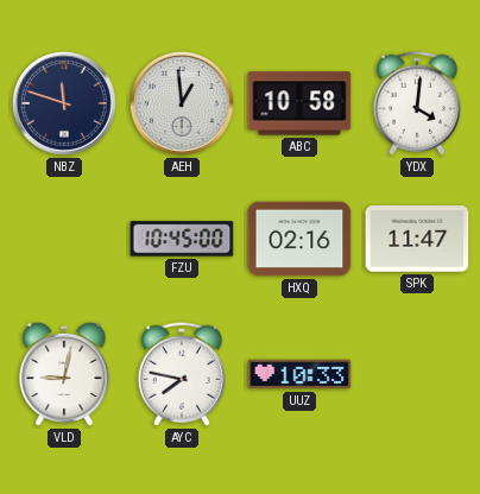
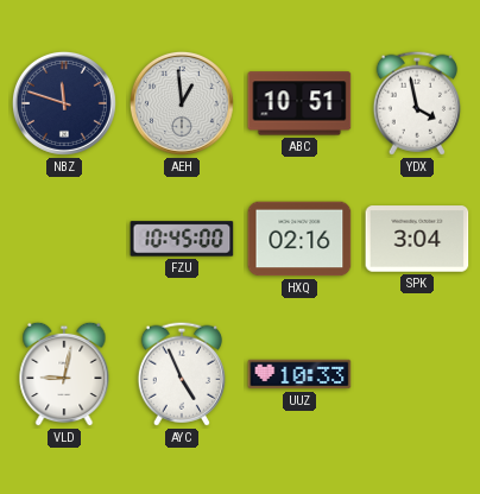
ABC: 10:58 -> 10:51
YDX: 4:01 -> 3:58
SPK: 11:47 -> 3:04
AYC: 7:47 -> 4:56
